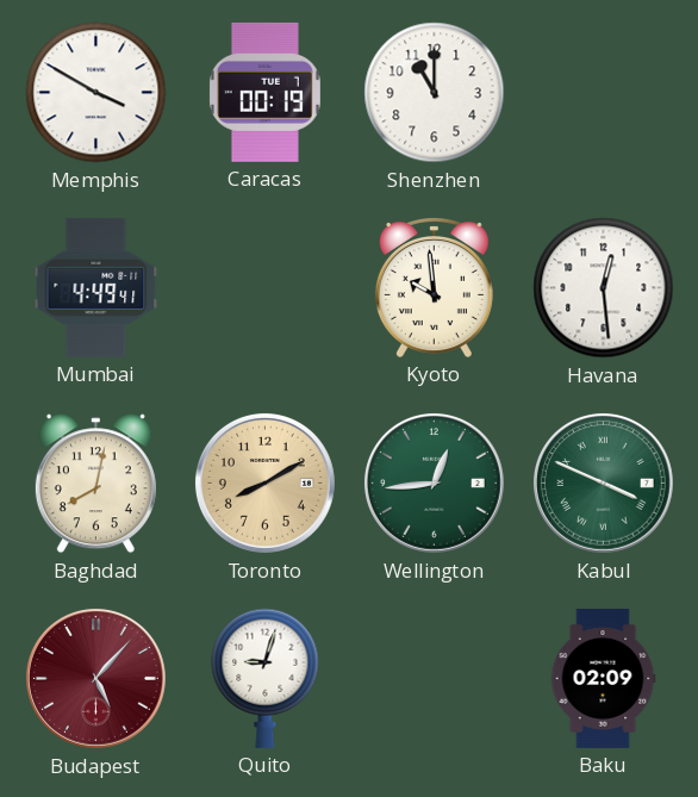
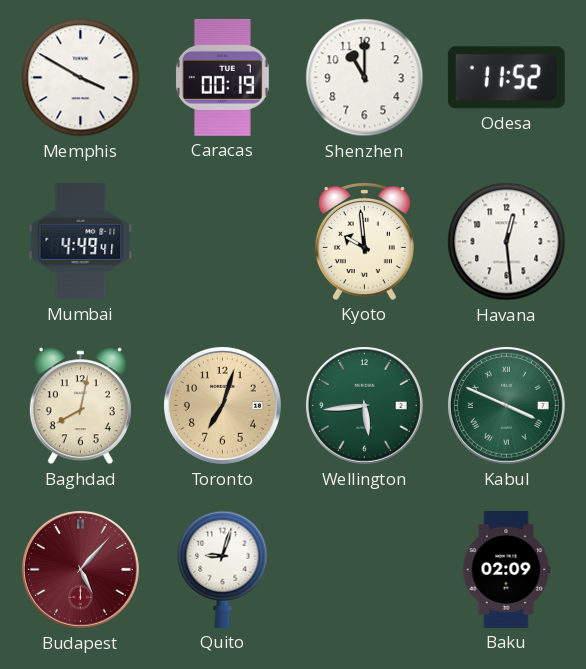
Odesa: none -> 11:52
Toronto: 8:10 -> 7:03
Wellington: 12:44 -> 5:44
